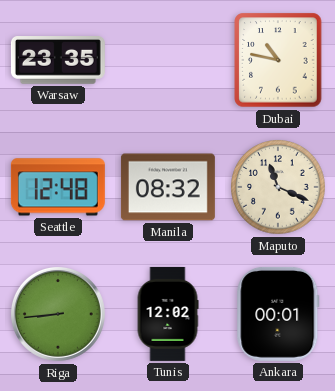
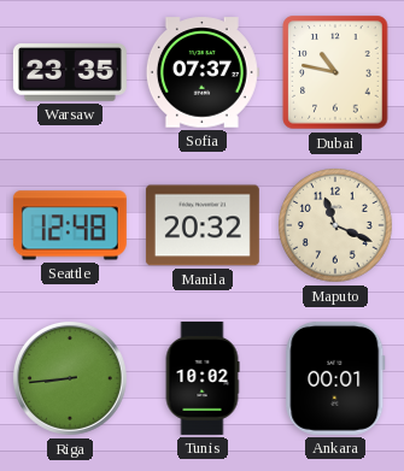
Sofia: none -> 07:37
Manila: 08:32 -> 20:32
Tunis: 12:02 -> 10:02
